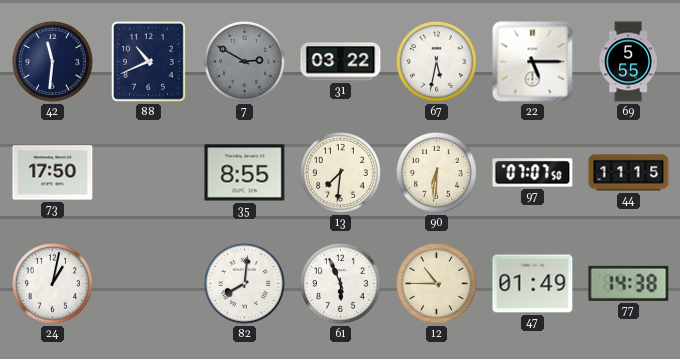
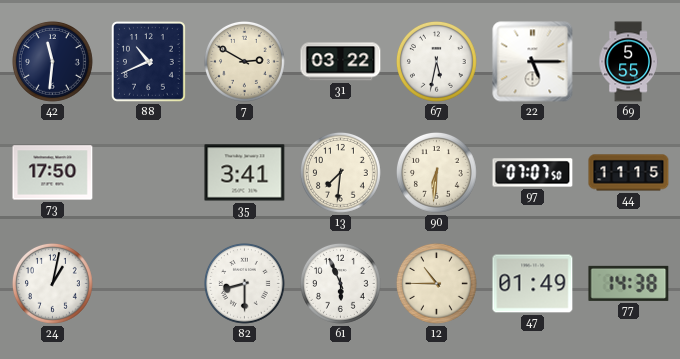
7 dial: grey -> cream
35: 8:55 -> 3:41
82: 8:01 -> 8:30
